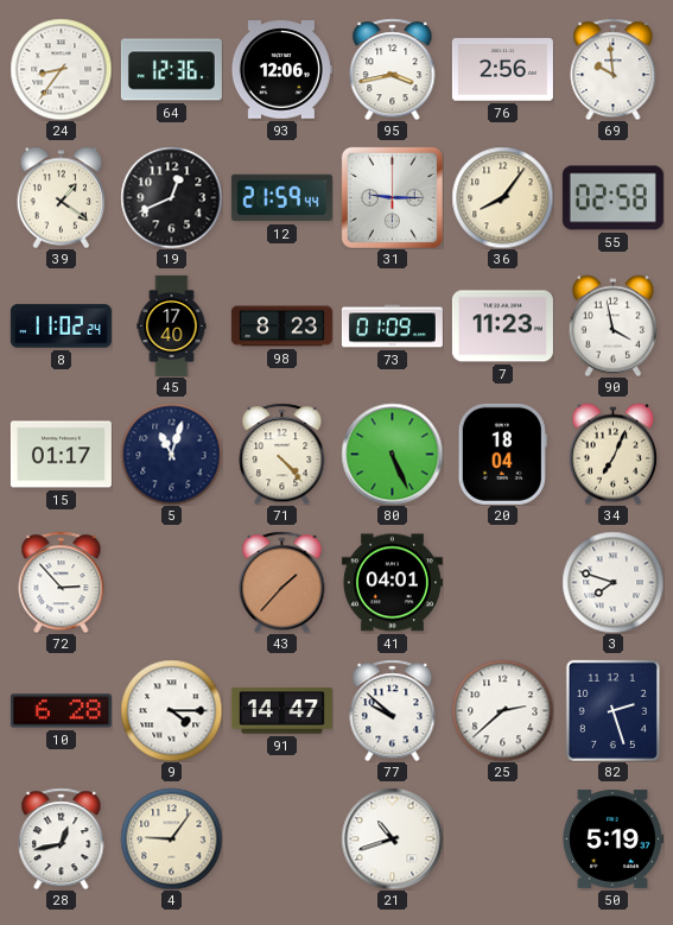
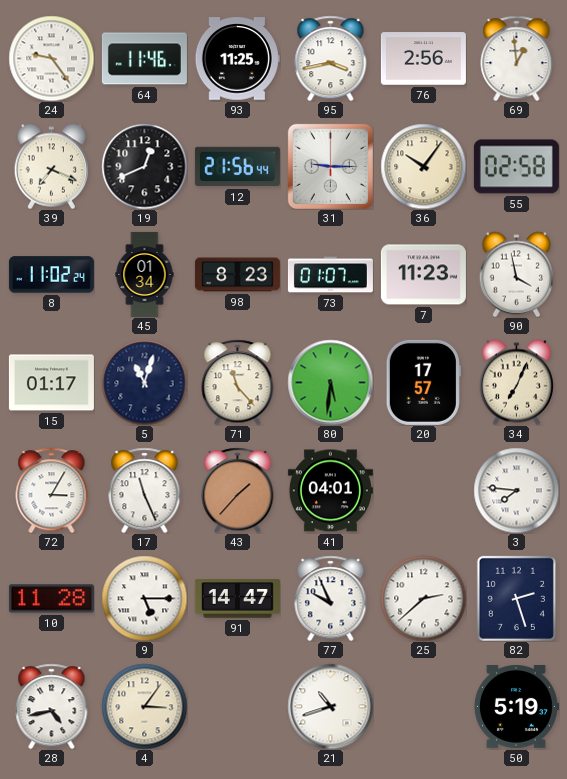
24: 8:36 -> 9:24
64: 12:36 -> 11:46
93: 12:06 -> 11:25
69: 9:59 -> 12:59
39: 1:21 -> 7:19
12: 21:59 -> 21:56
36: 8:06 -> 10:06
45: 17:40 -> 01:34
73: 01:09 -> 01:07
71: 4:23 -> 11:23
80: 5:26 -> 5:31
20: 18:04 -> 17:57
72: 2:53 -> 3:05
17: none -> 11:26
3: 7:48 -> 7:46
10: 6:28 -> 11:28
9: 4:15 -> 5:15
77: 9:52 -> 9:56
28: 12:43 -> 4:43
4: 9:06 -> 3:06
